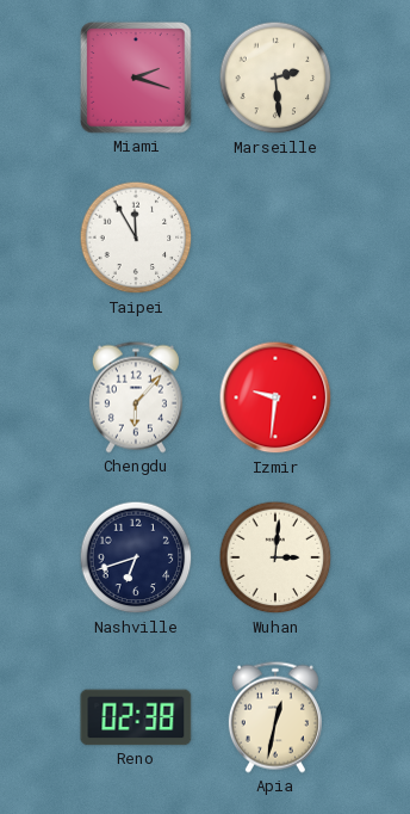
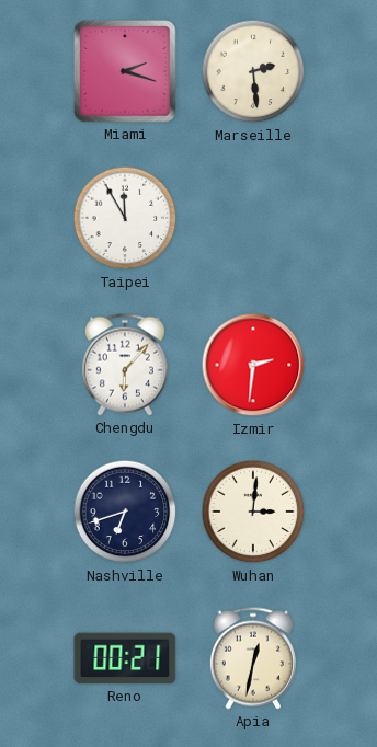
Izmir: 9:31 -> 2:31
Reno: 02:38 -> 00:21
